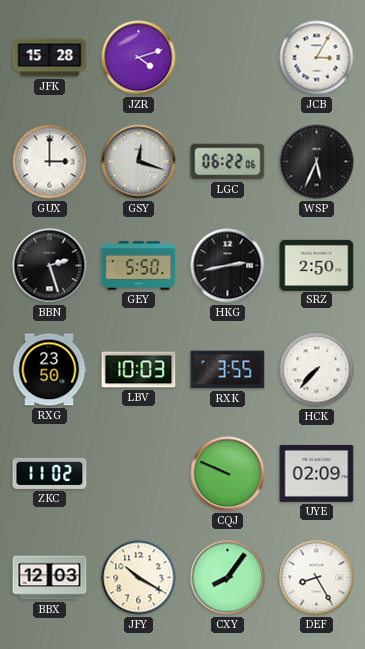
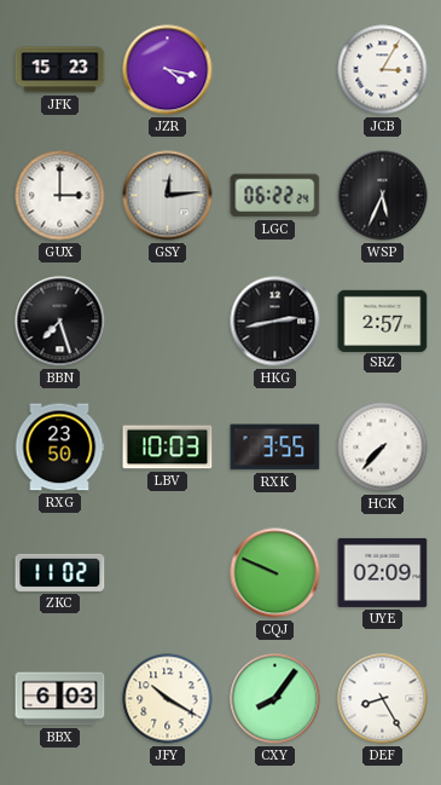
JFK: 15:28 -> 15:23
JZR: 4:12 -> 4:17
GSY: 12:18 -> 12:14
LGC: 06:22:06 -> 06:22:24
BBN: 2:27 -> 7:27
GEY: 5:50 -> none
SRZ: 2:50 -> 2:57
BBX: 12:03 -> 6:03
